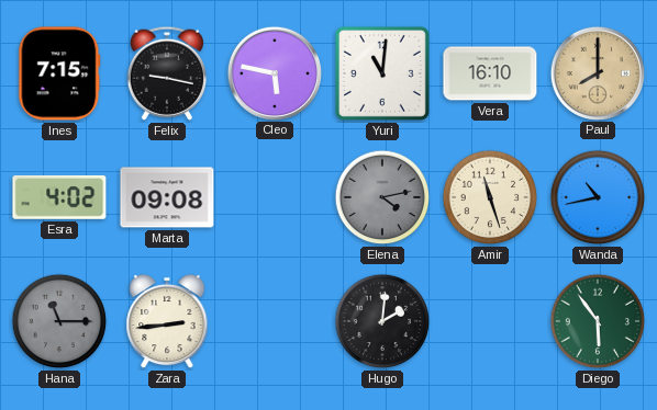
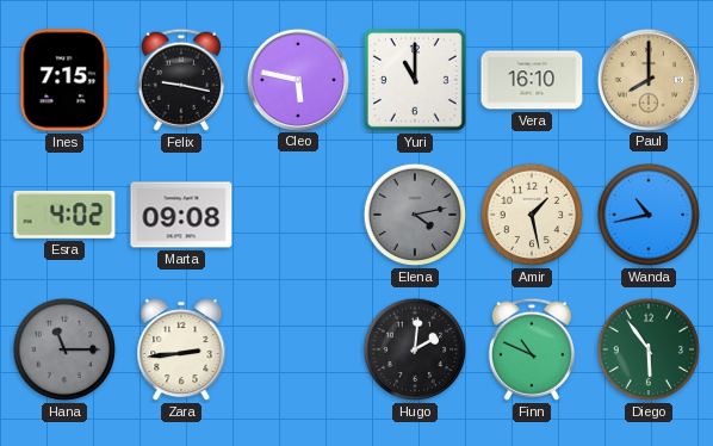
Yuri: 11:01 -> 11:00
Amir: 11:27 -> 1:28
Finn: none -> 10:49
